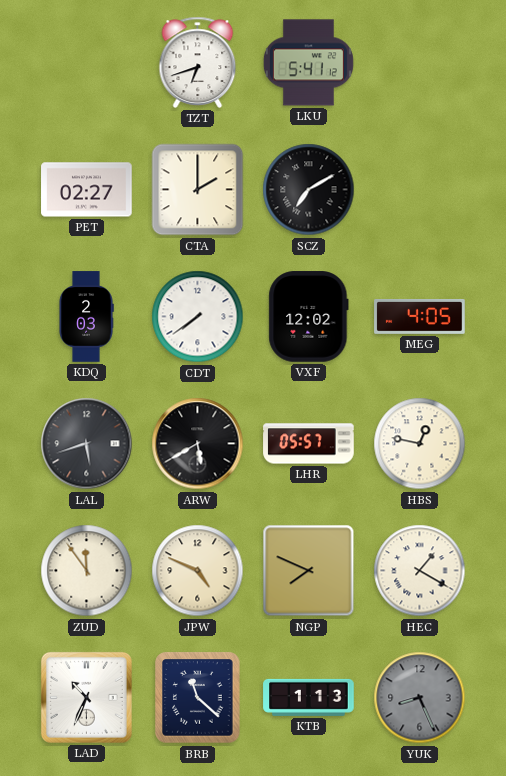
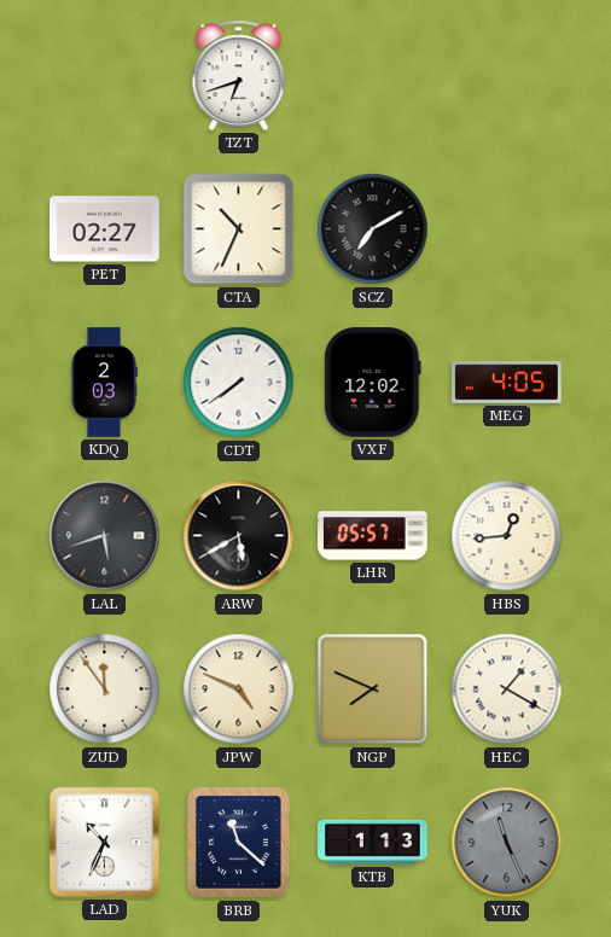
LKU: 5:41 -> none
CTA: 2:00 -> 10:34
HBS: 12:47 -> 12:44
YUK: 8:26 -> 11:26
